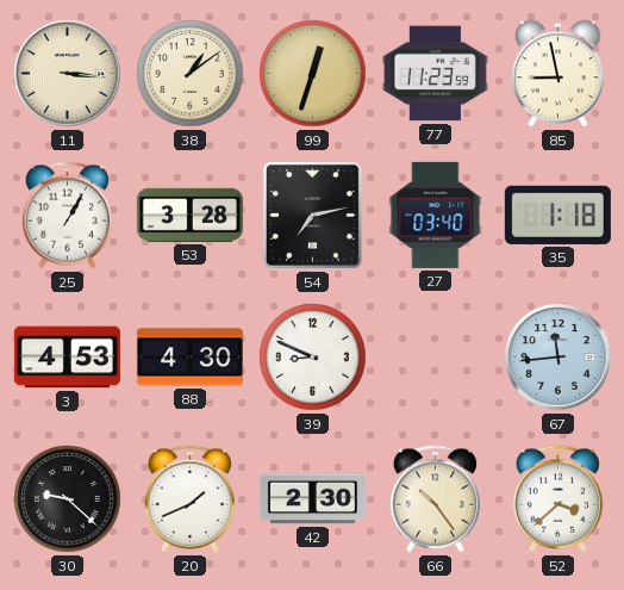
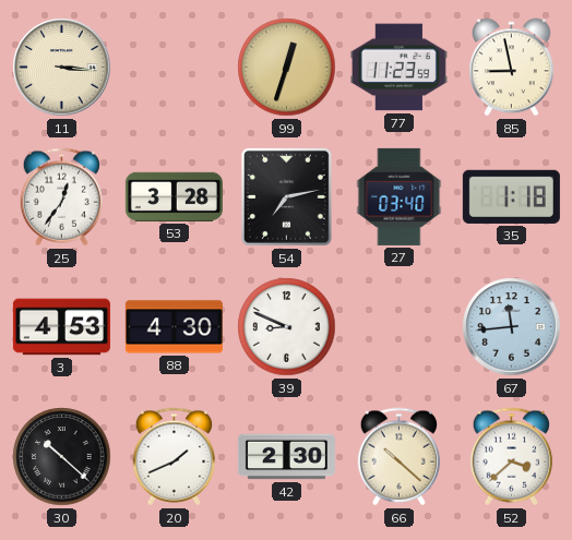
38: 1:09 -> none
25: 1:05 -> 12:36
30: 9:22 -> 10:22
66: 10:24 -> 10:22
